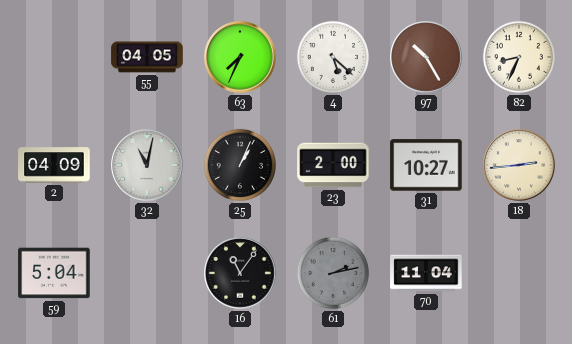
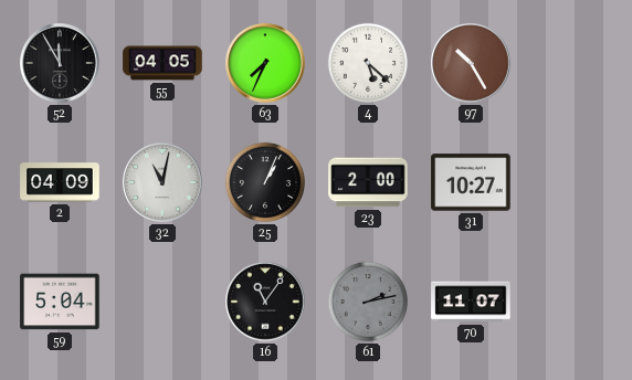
52: none -> 11:55
82: 8:34 -> none
18: 2:44 -> none
70: 11:04 -> 11:07
